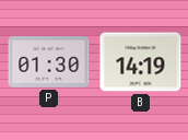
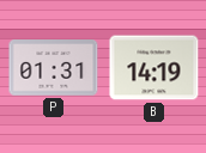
P: 01:30 -> 01:31
